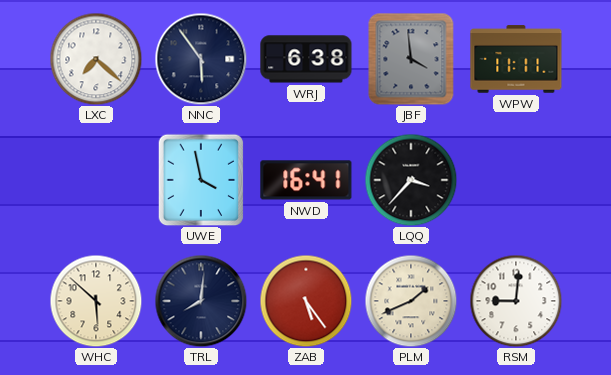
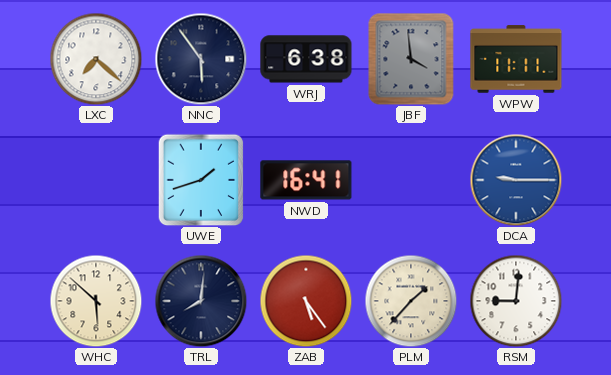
UWE: 3:58 -> 1:42
LQQ: 3:37 -> none
DCA: none -> 9:15
PLM: 1:41 -> 1:37
